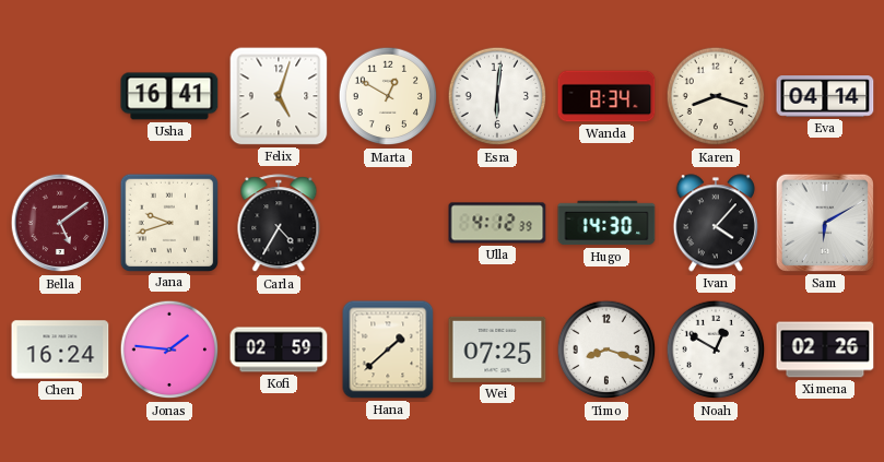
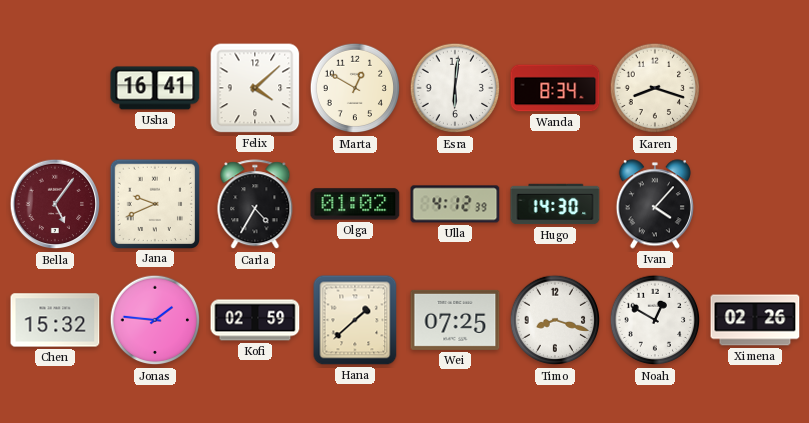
Felix: 5:03 -> 4:08
Eva: 04:14 -> none
Bella: 5:09 -> 5:06
Jana: 9:42 -> 9:41
Olga: none -> 01:02
Sam: 6:10 -> none
Chen: 16:24 -> 15:32
